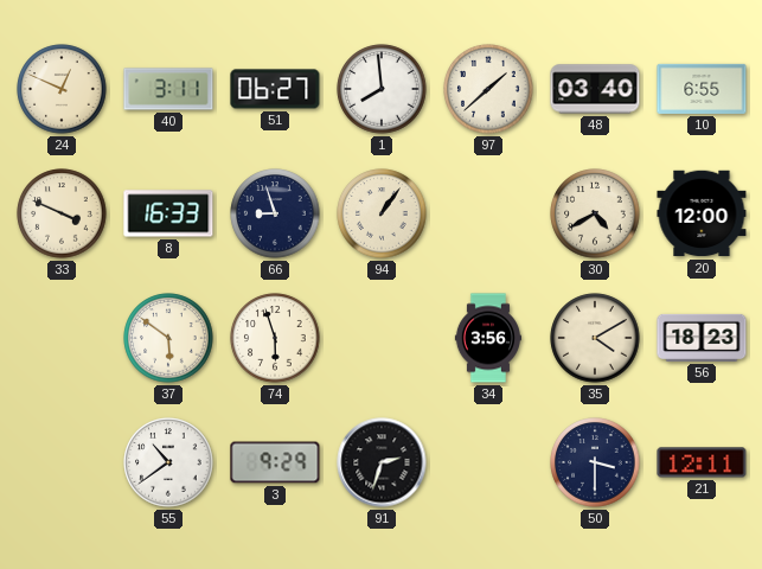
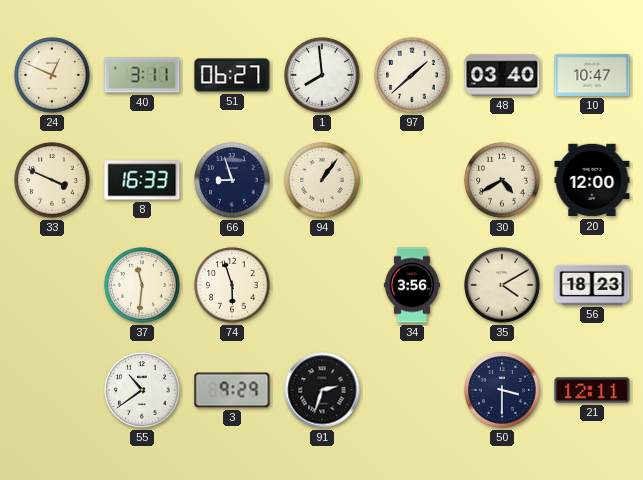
10: 6:55 -> 10:47
37: 5:51 -> 11:31
